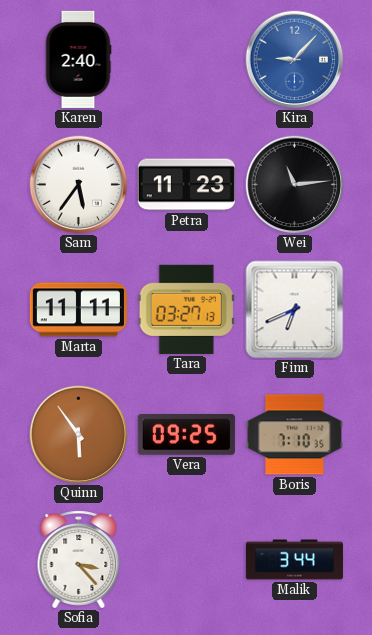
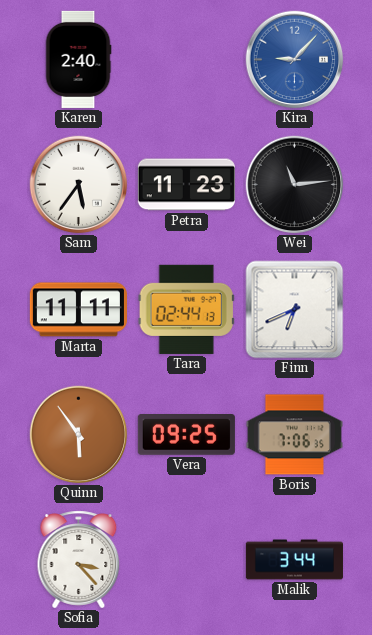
Tara: 03:27 -> 02:44
Boris: 7:10 -> 7:06
